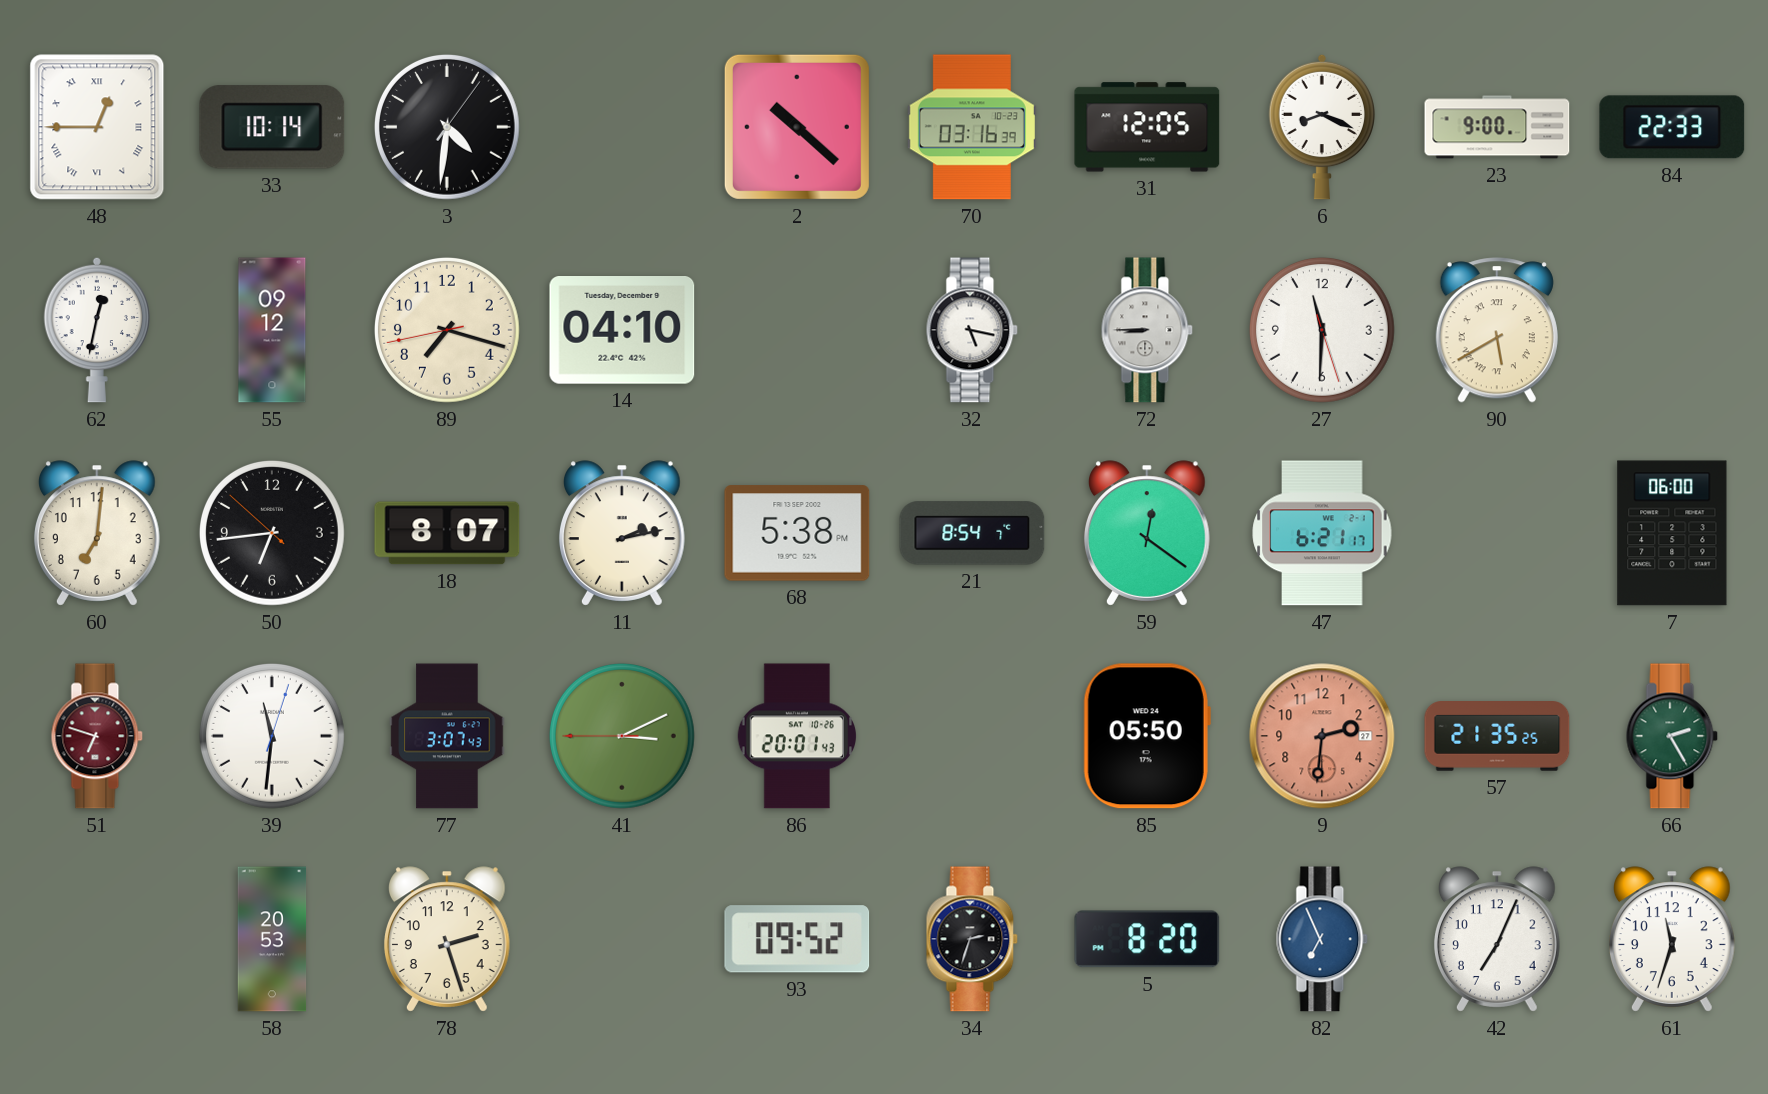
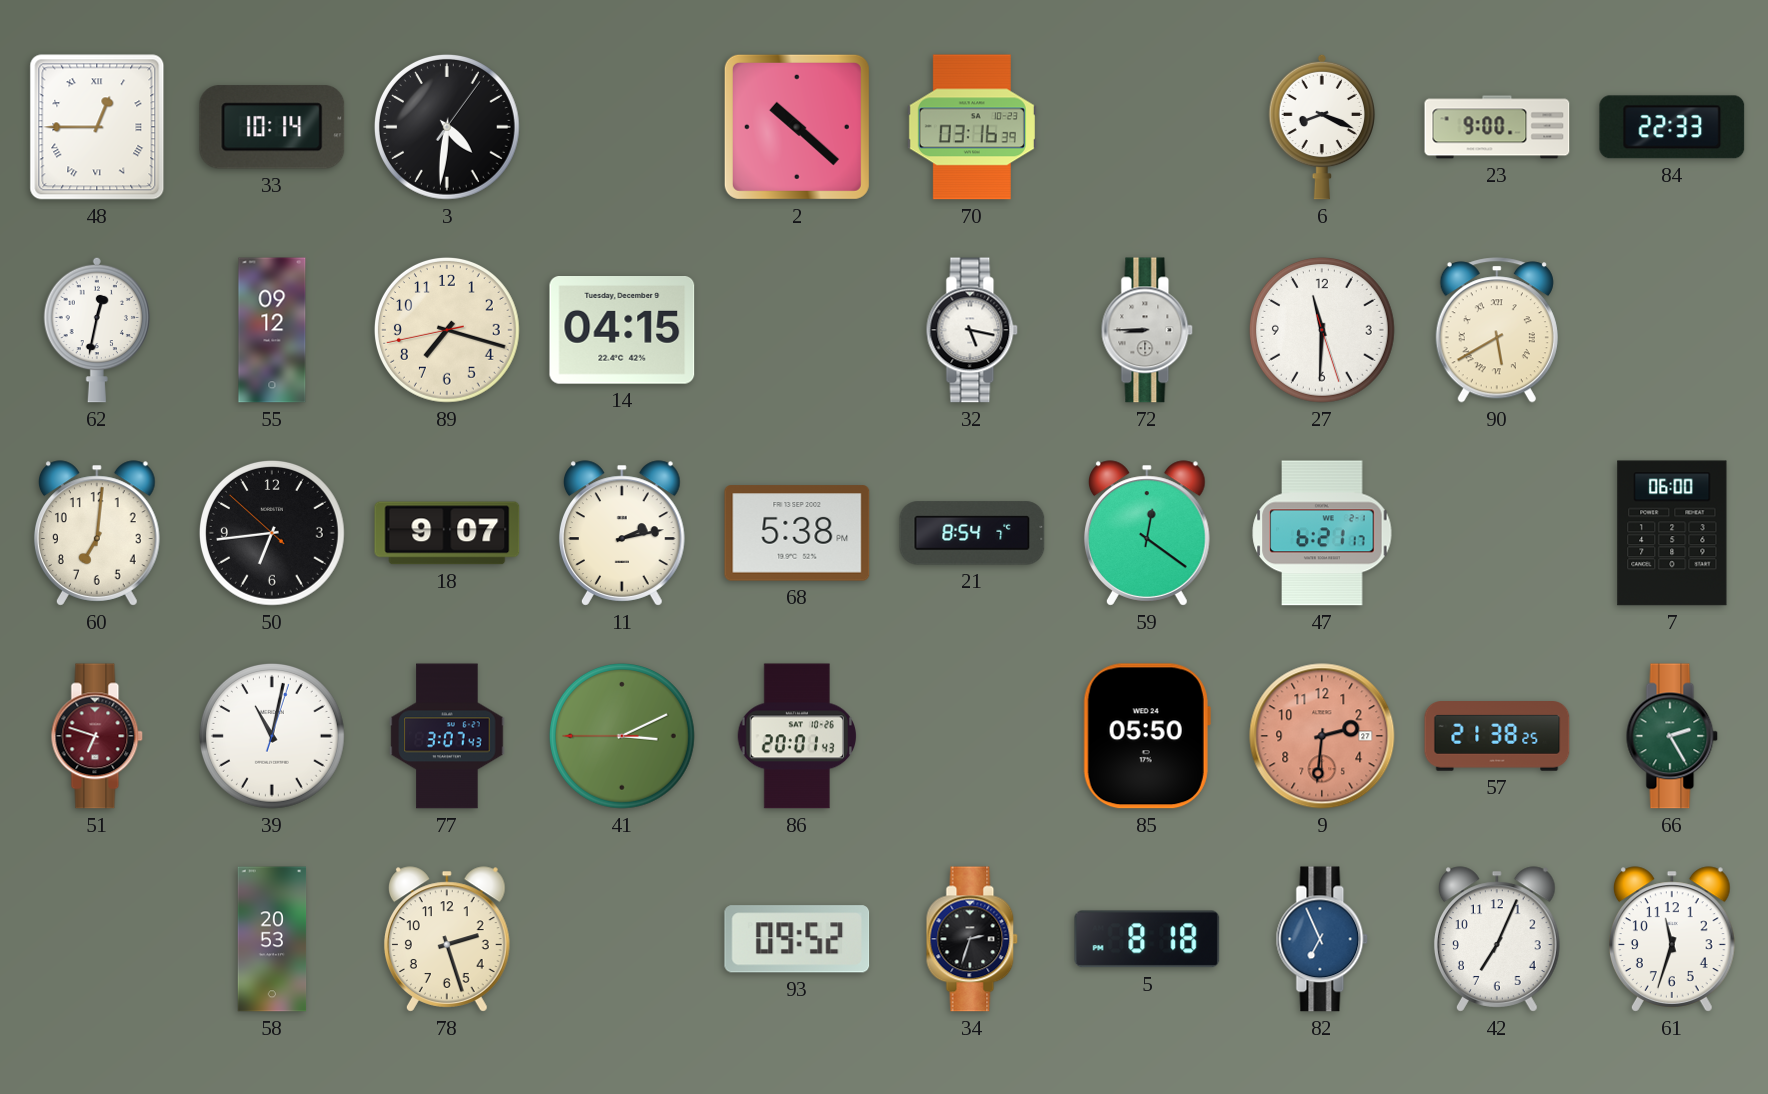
31: 12:05 -> none
14: 04:10 -> 04:15
18: 8:07 -> 9:07
39: 11:31 -> 11:02
57: 21:35 -> 21:38
5: 8:20 -> 8:18
